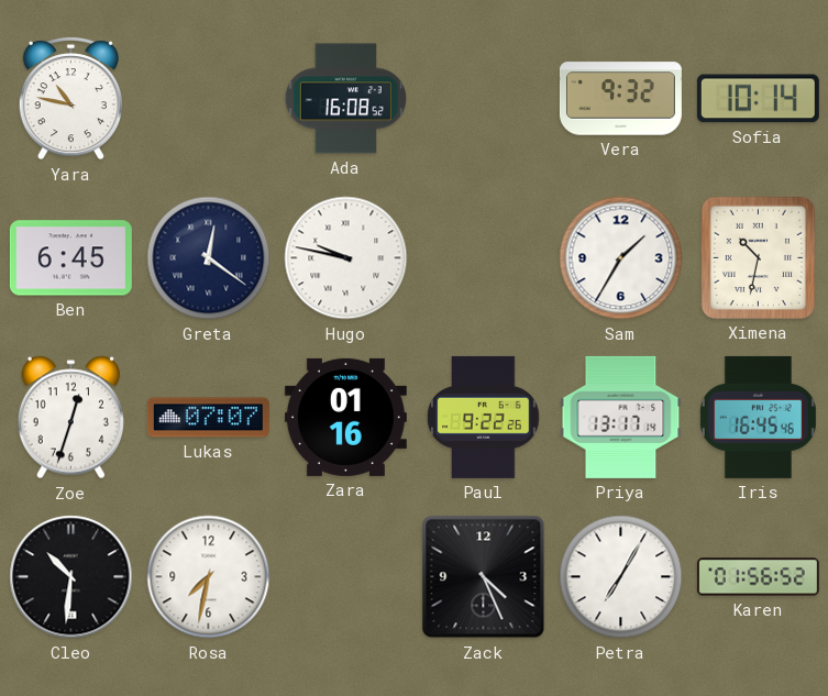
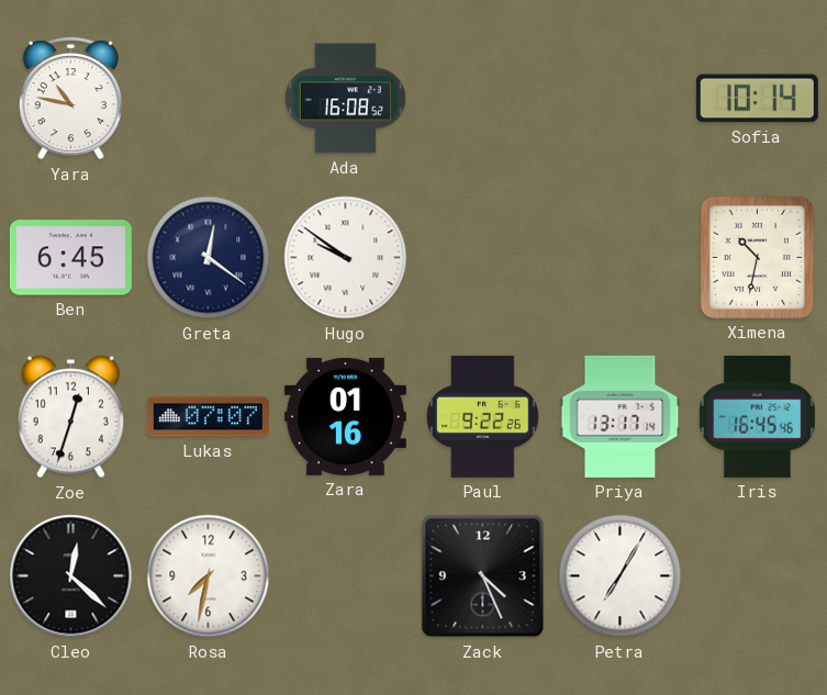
Vera: 9:32 -> none
Hugo: 9:47 -> 9:51
Sam: 1:35 -> none
Cleo: 10:31 -> 12:22
Karen: 01:56 -> none
